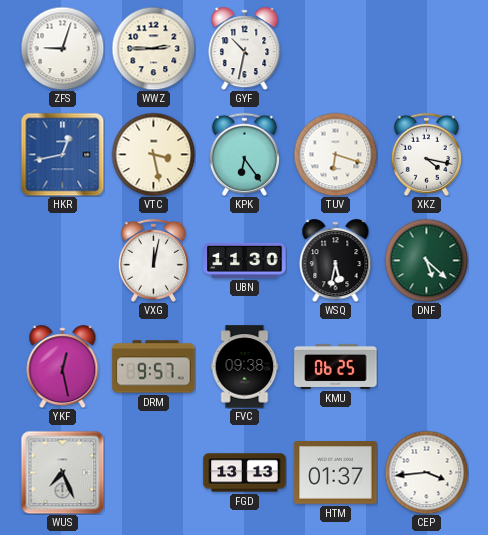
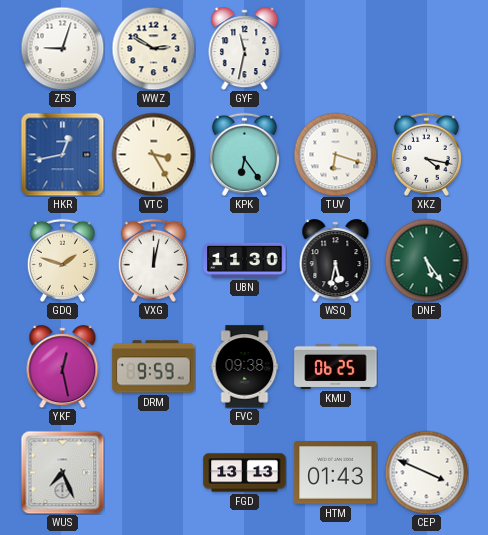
WWZ: 2:45 -> 2:50
GYF: 10:32 -> 11:32
VTC: 3:28 -> 3:25
GDQ: none -> 1:48
DNF: 5:22 -> 5:24
DRM: 9:57 -> 9:59
HTM: 01:37 -> 01:43
CEP: 3:44 -> 3:49
